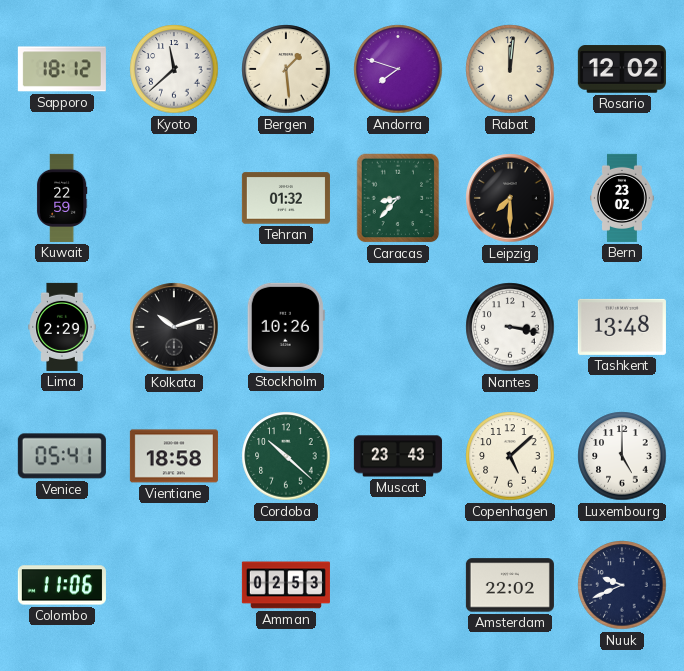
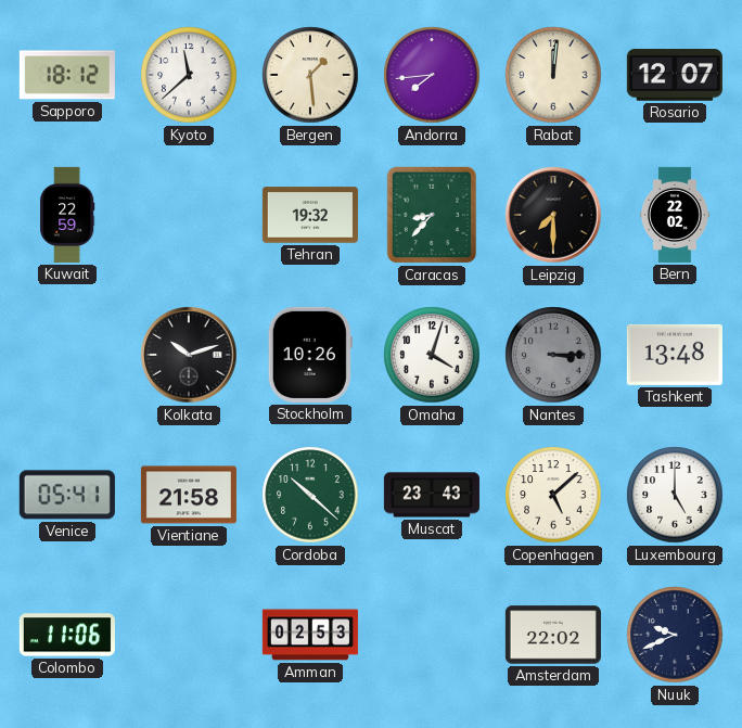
Andorra: 7:48 -> 7:44
Rosario: 12:02 -> 12:07
Tehran: 01:32 -> 19:32
Bern: 23:02 -> 22:02
Lima: 2:29 -> none
Omaha: none -> 4:03
Nantes: 3:17 -> 3:15
Nantes dial: white -> grey
Vientiane: 18:58 -> 21:58
